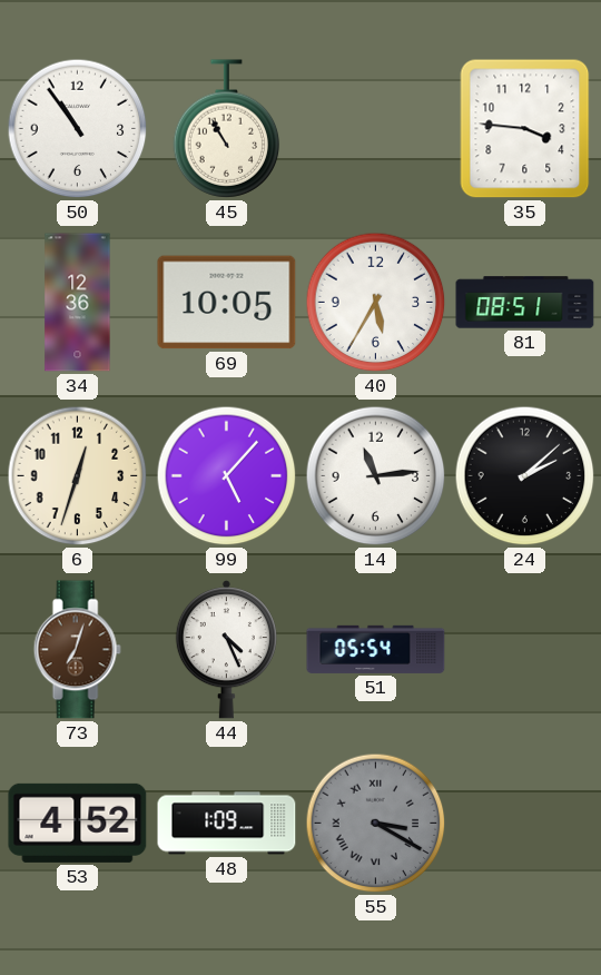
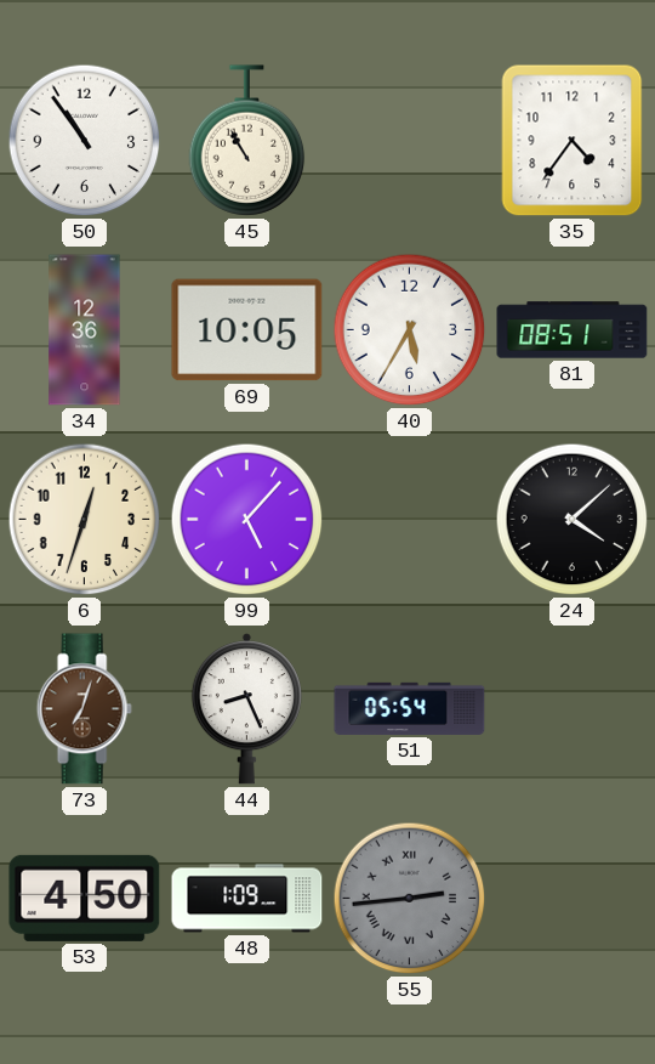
35: 3:46 -> 4:36
14: 11:14 -> none
24: 2:08 -> 4:08
44: 4:26 -> 8:26
53: 4:52 -> 4:50
55: 3:20 -> 2:44
